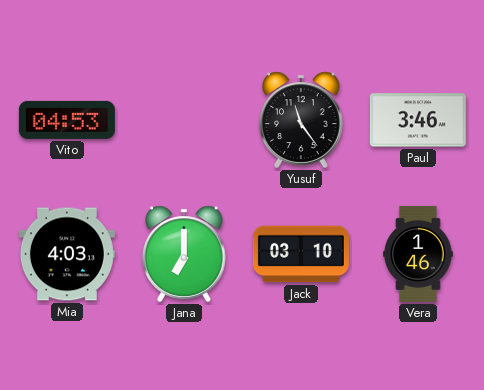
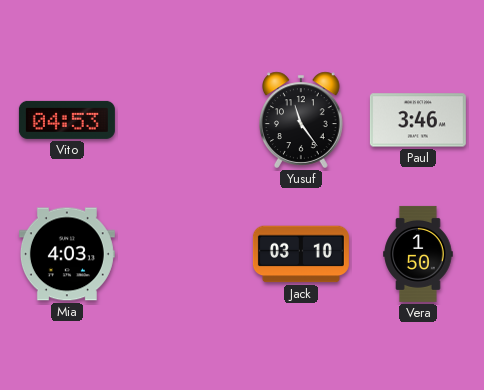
Jana: 7:00 -> none
Vera: 1:46 -> 1:50
